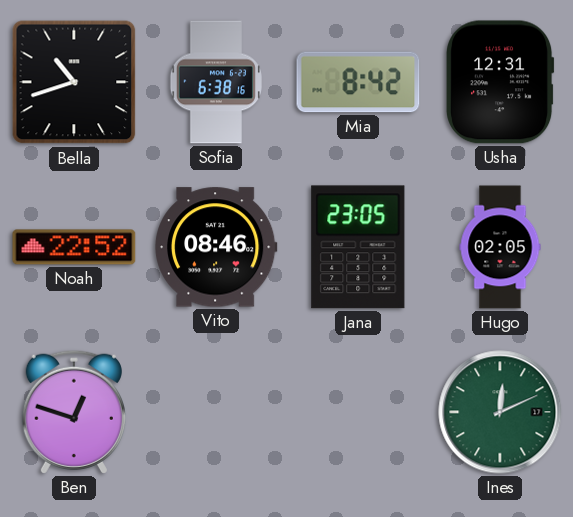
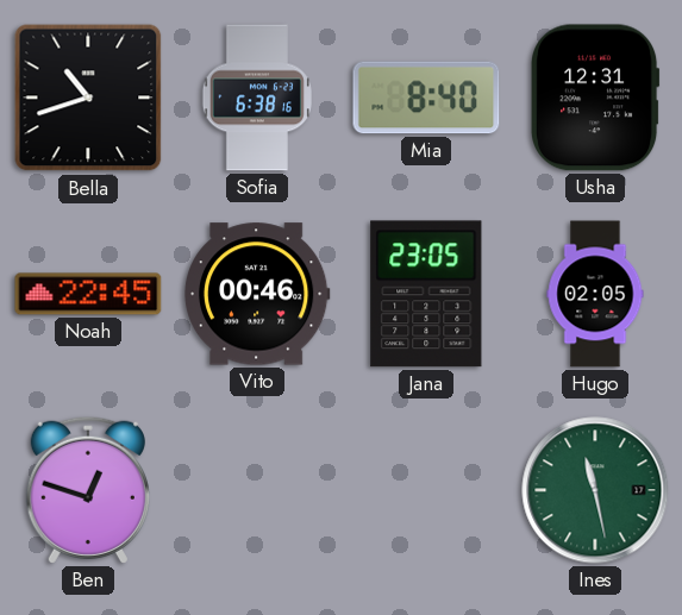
Mia: 8:42 -> 8:40
Noah: 22:52 -> 22:45
Vito: 08:46 -> 00:46
Ines: 12:11 -> 11:28
